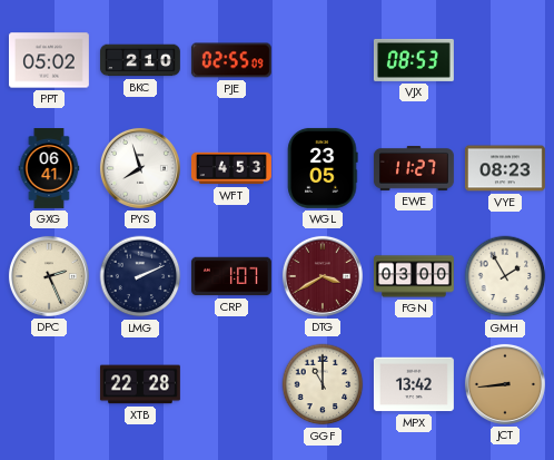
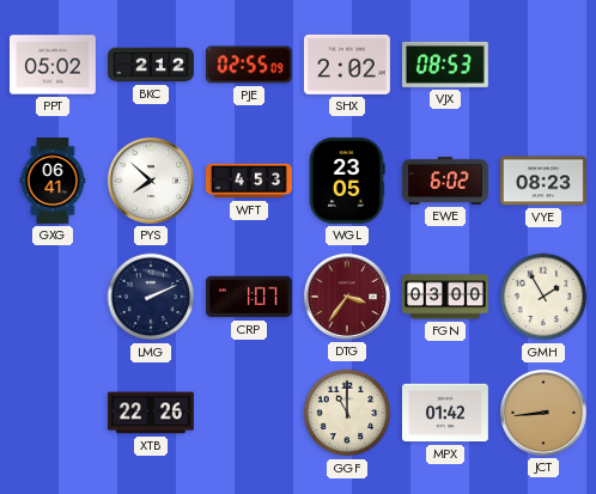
BKC: 2:10 -> 2:12
SHX: none -> 2:02
PYS: 7:57 -> 7:52
EWE: 11:27 -> 6:02
DPC: 2:26 -> none
DTG: 3:40 -> 3:36
XTB: 22:28 -> 22:26
MPX: 13:42 -> 01:42
